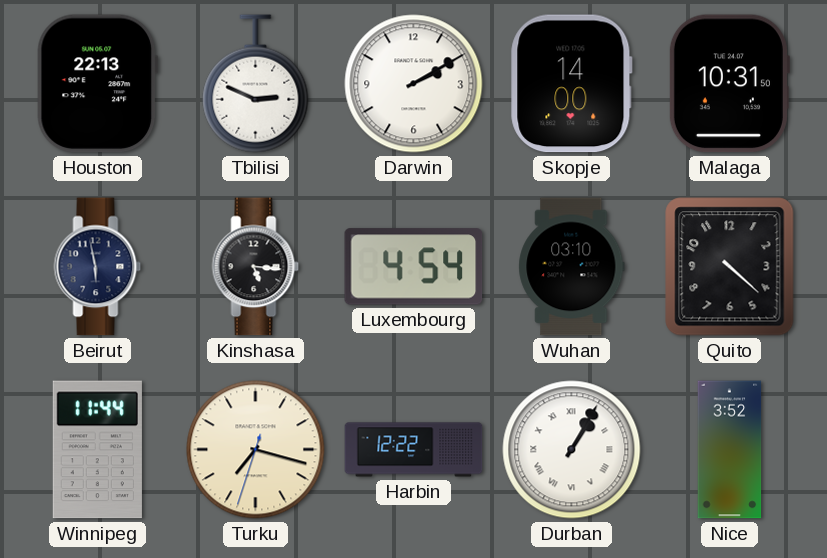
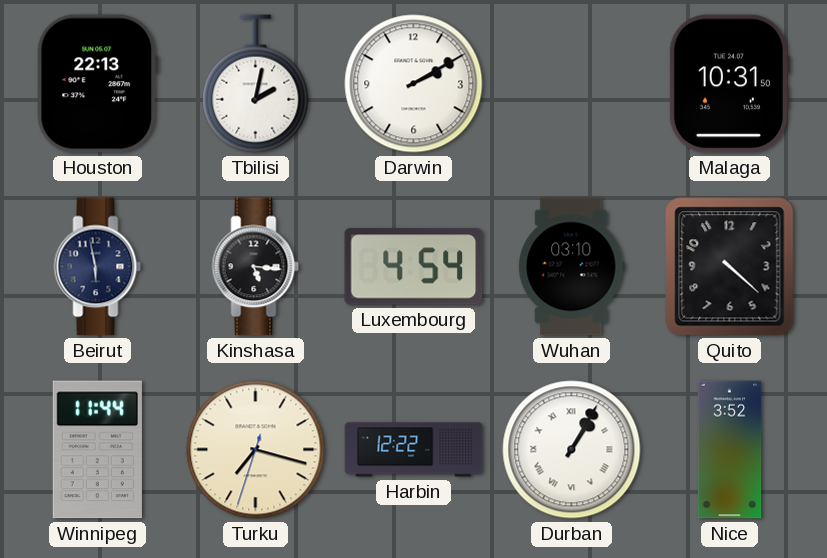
Tbilisi: 2:49 -> 2:02
Skopje: 14:00 -> none
